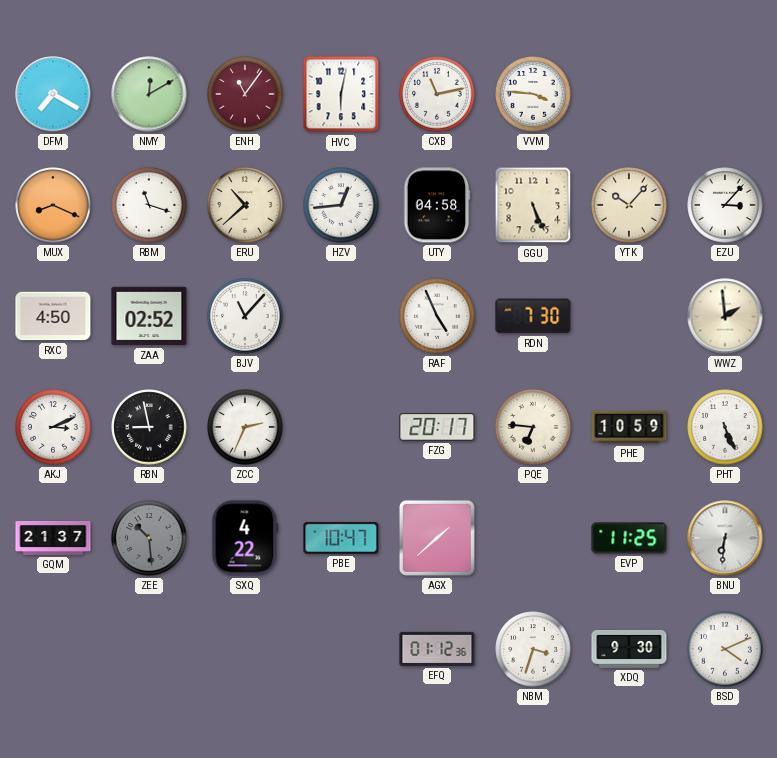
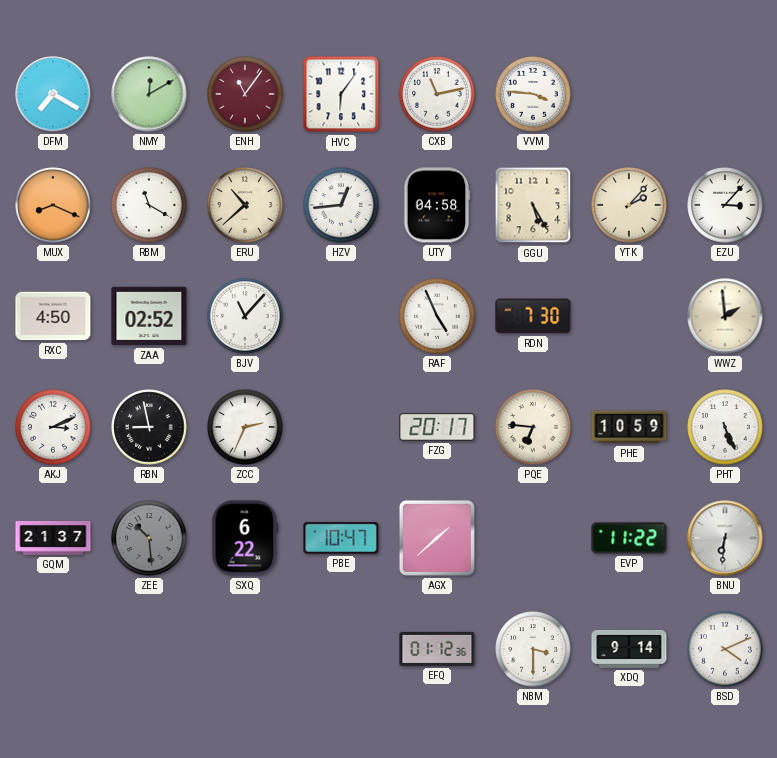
HVC: 6:02 -> 6:06
RBM: 11:18 -> 11:20
GGU: 5:26 -> 5:25
YTK: 10:07 -> 2:07
SXQ: 4:22 -> 6:22
EVP: 11:25 -> 11:22
NBM: 3:33 -> 3:30
XDQ: 9:30 -> 9:14
